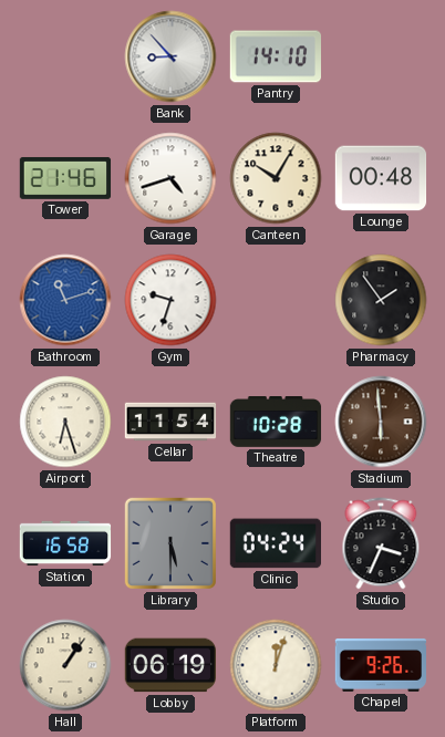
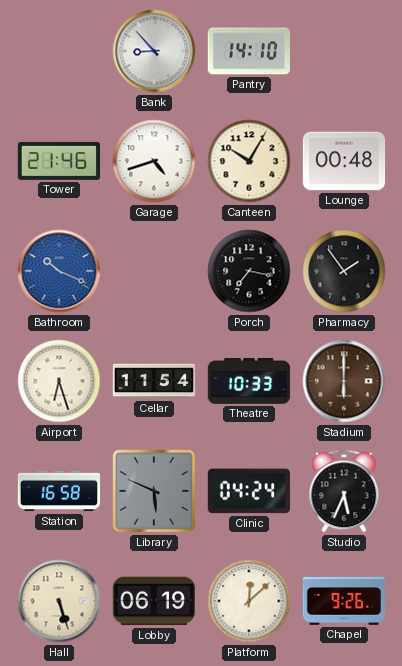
Bathroom: 11:12 -> 10:19
Gym: 9:33 -> none
Porch: none -> 7:17
Theatre: 10:28 -> 10:33
Stadium: 5:59 -> 6:00
Library: 5:30 -> 5:49
Studio: 3:34 -> 5:34
Hall: 1:06 -> 5:27
Platform: 12:03 -> 12:08
